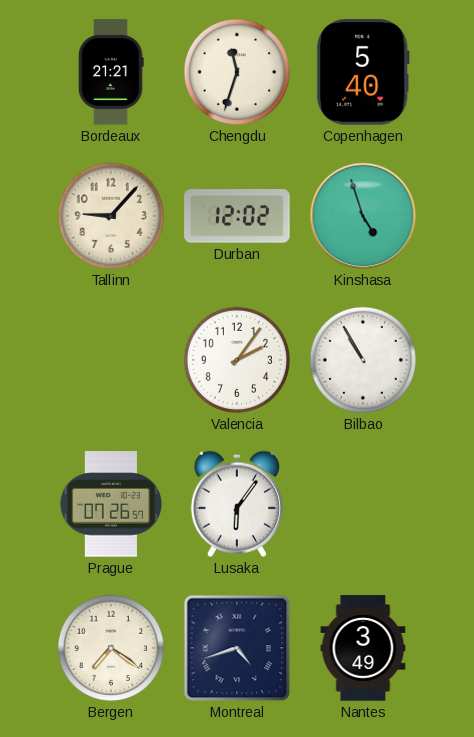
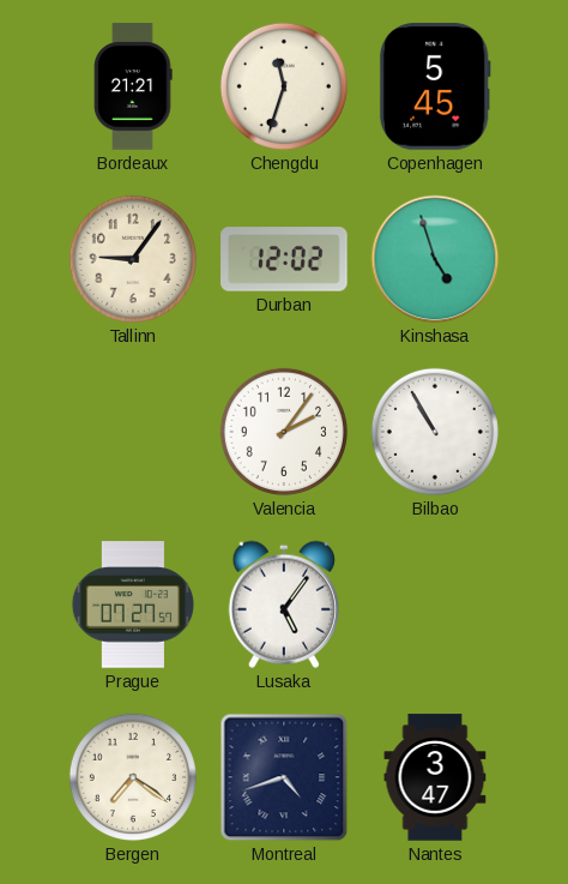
Copenhagen: 5:40 -> 5:45
Tallinn: 9:07 -> 9:06
Prague: 07:26 -> 07:27
Lusaka: 6:06 -> 5:06
Nantes: 3:49 -> 3:47
